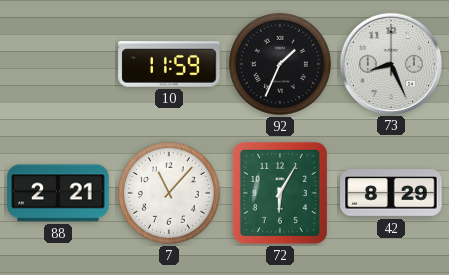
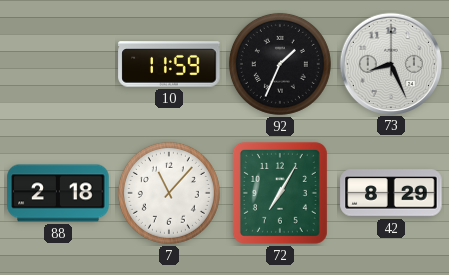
88: 2:21 -> 2:18
72: 6:05 -> 7:05
